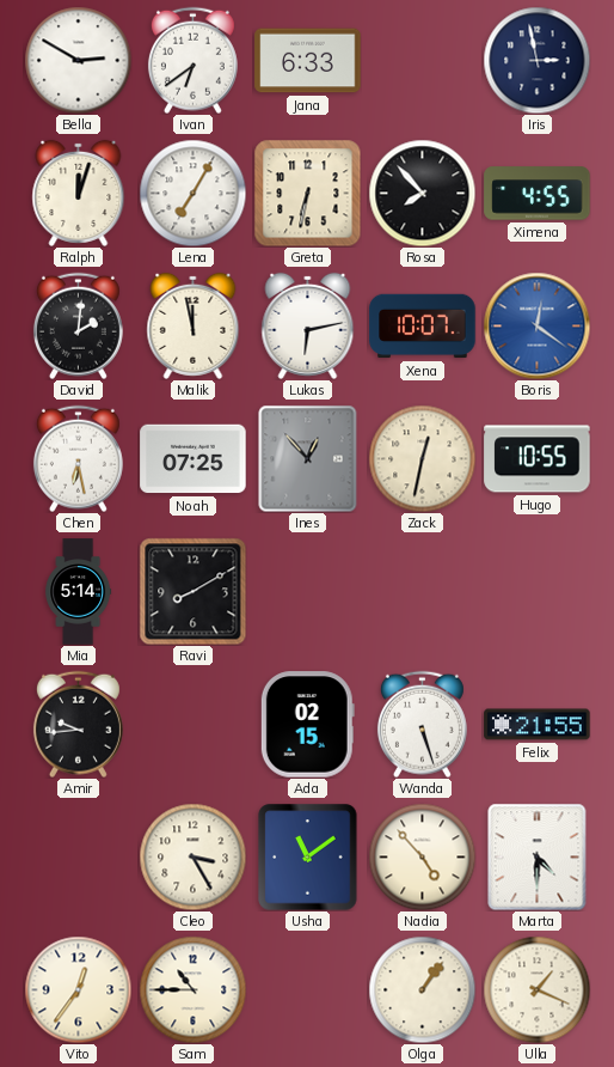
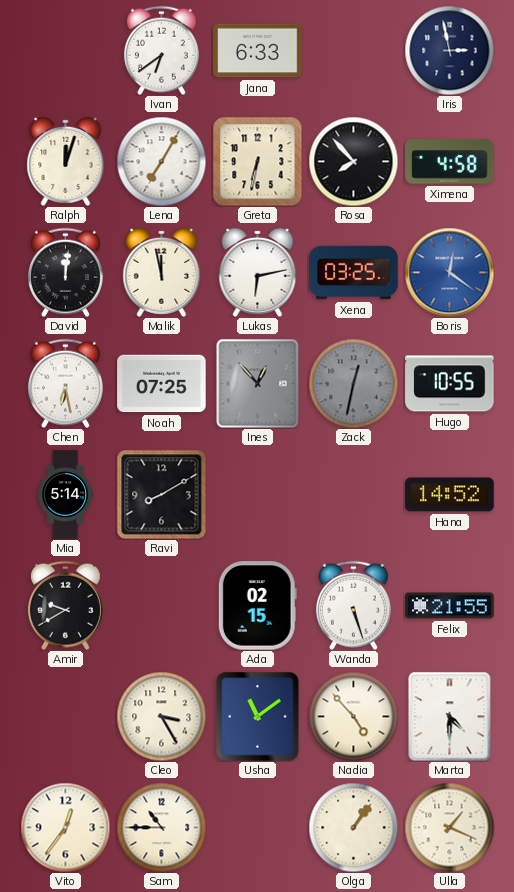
Bella: 2:50 -> none
Ximena: 4:55 -> 4:58
David: 2:01 -> 12:01
Xena: 10:07 -> 03:25
Zack dial: cream -> grey
Hana: none -> 14:52
Amir: 9:44 -> 9:40
